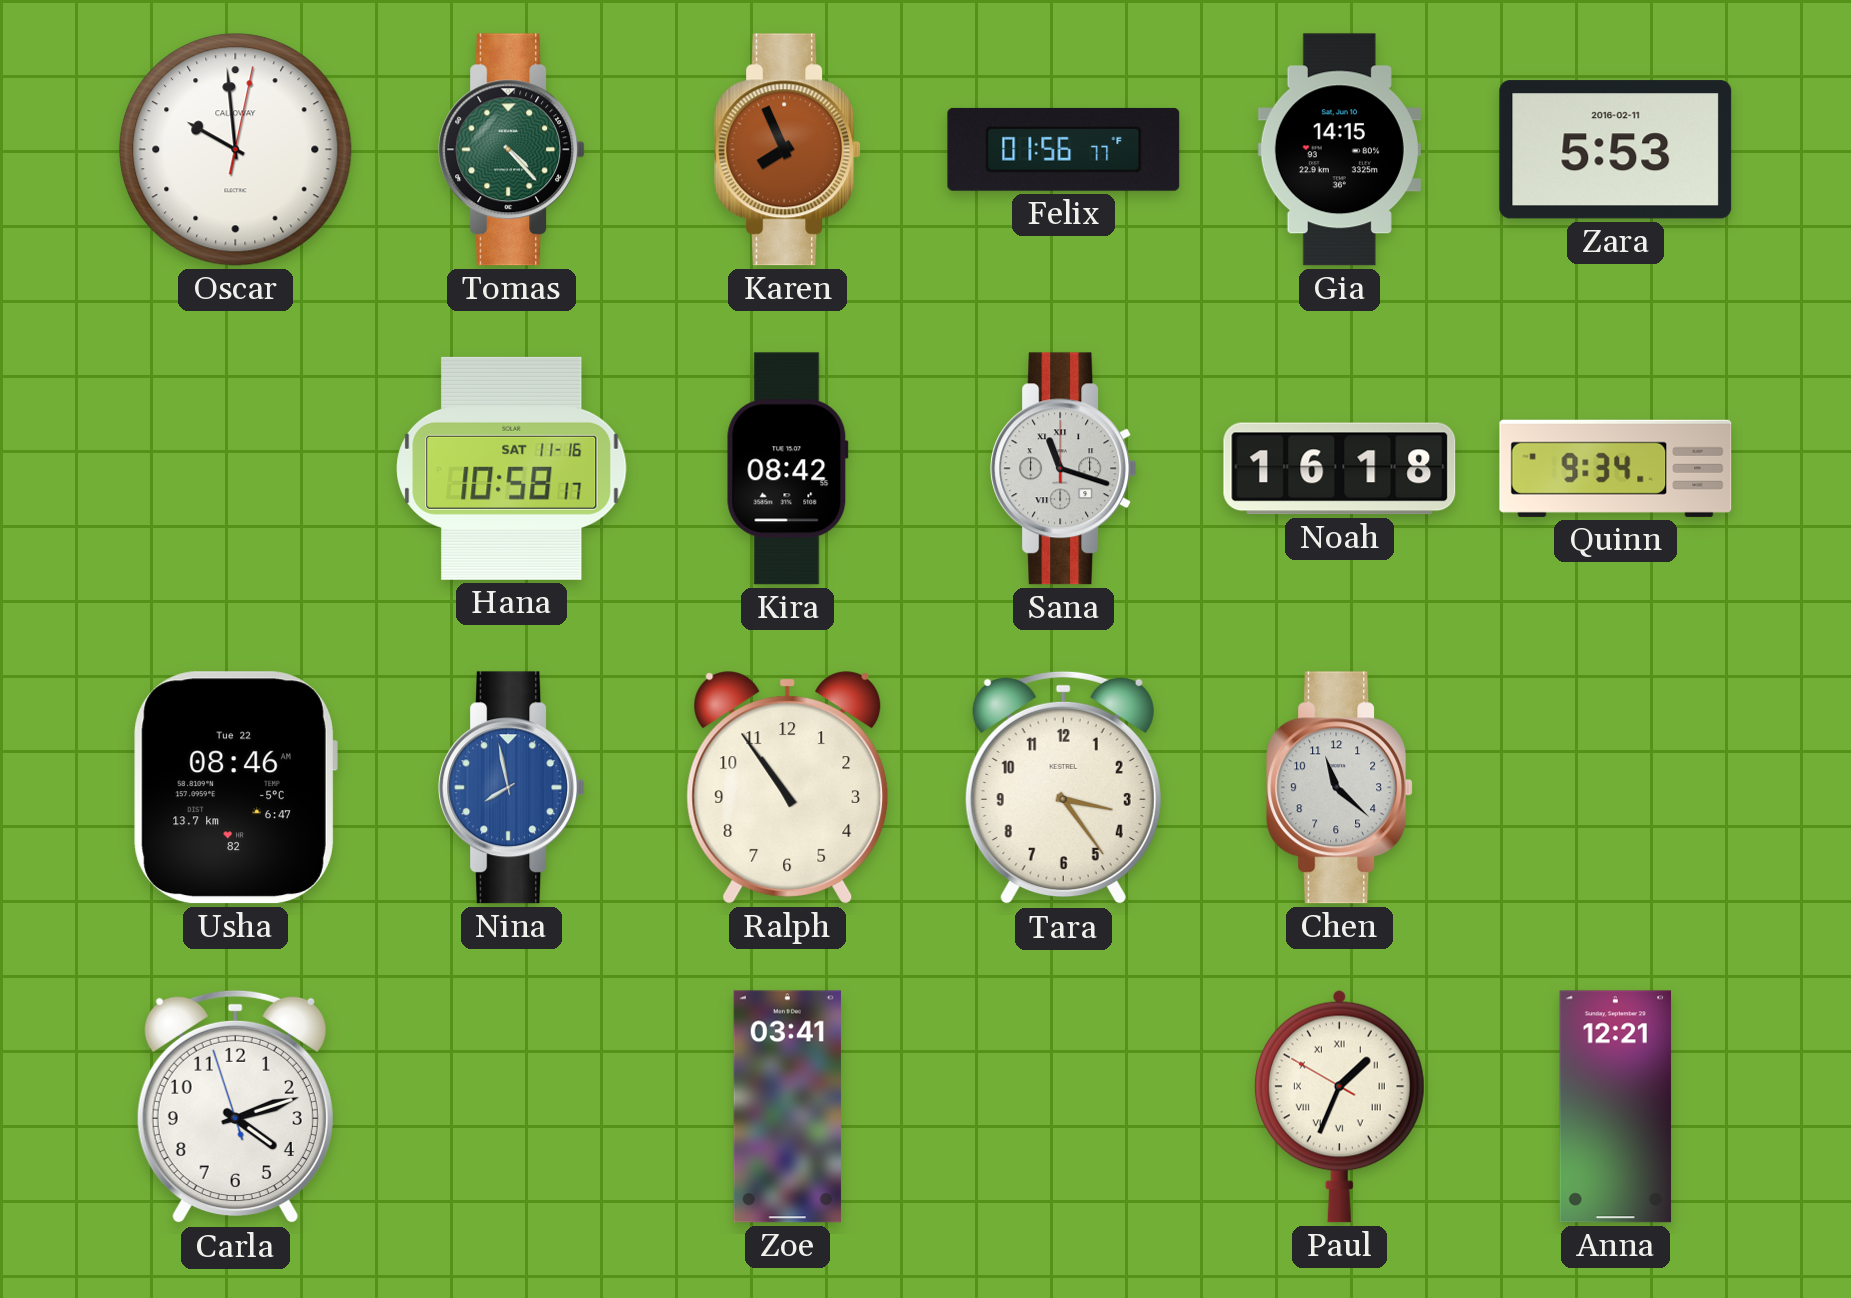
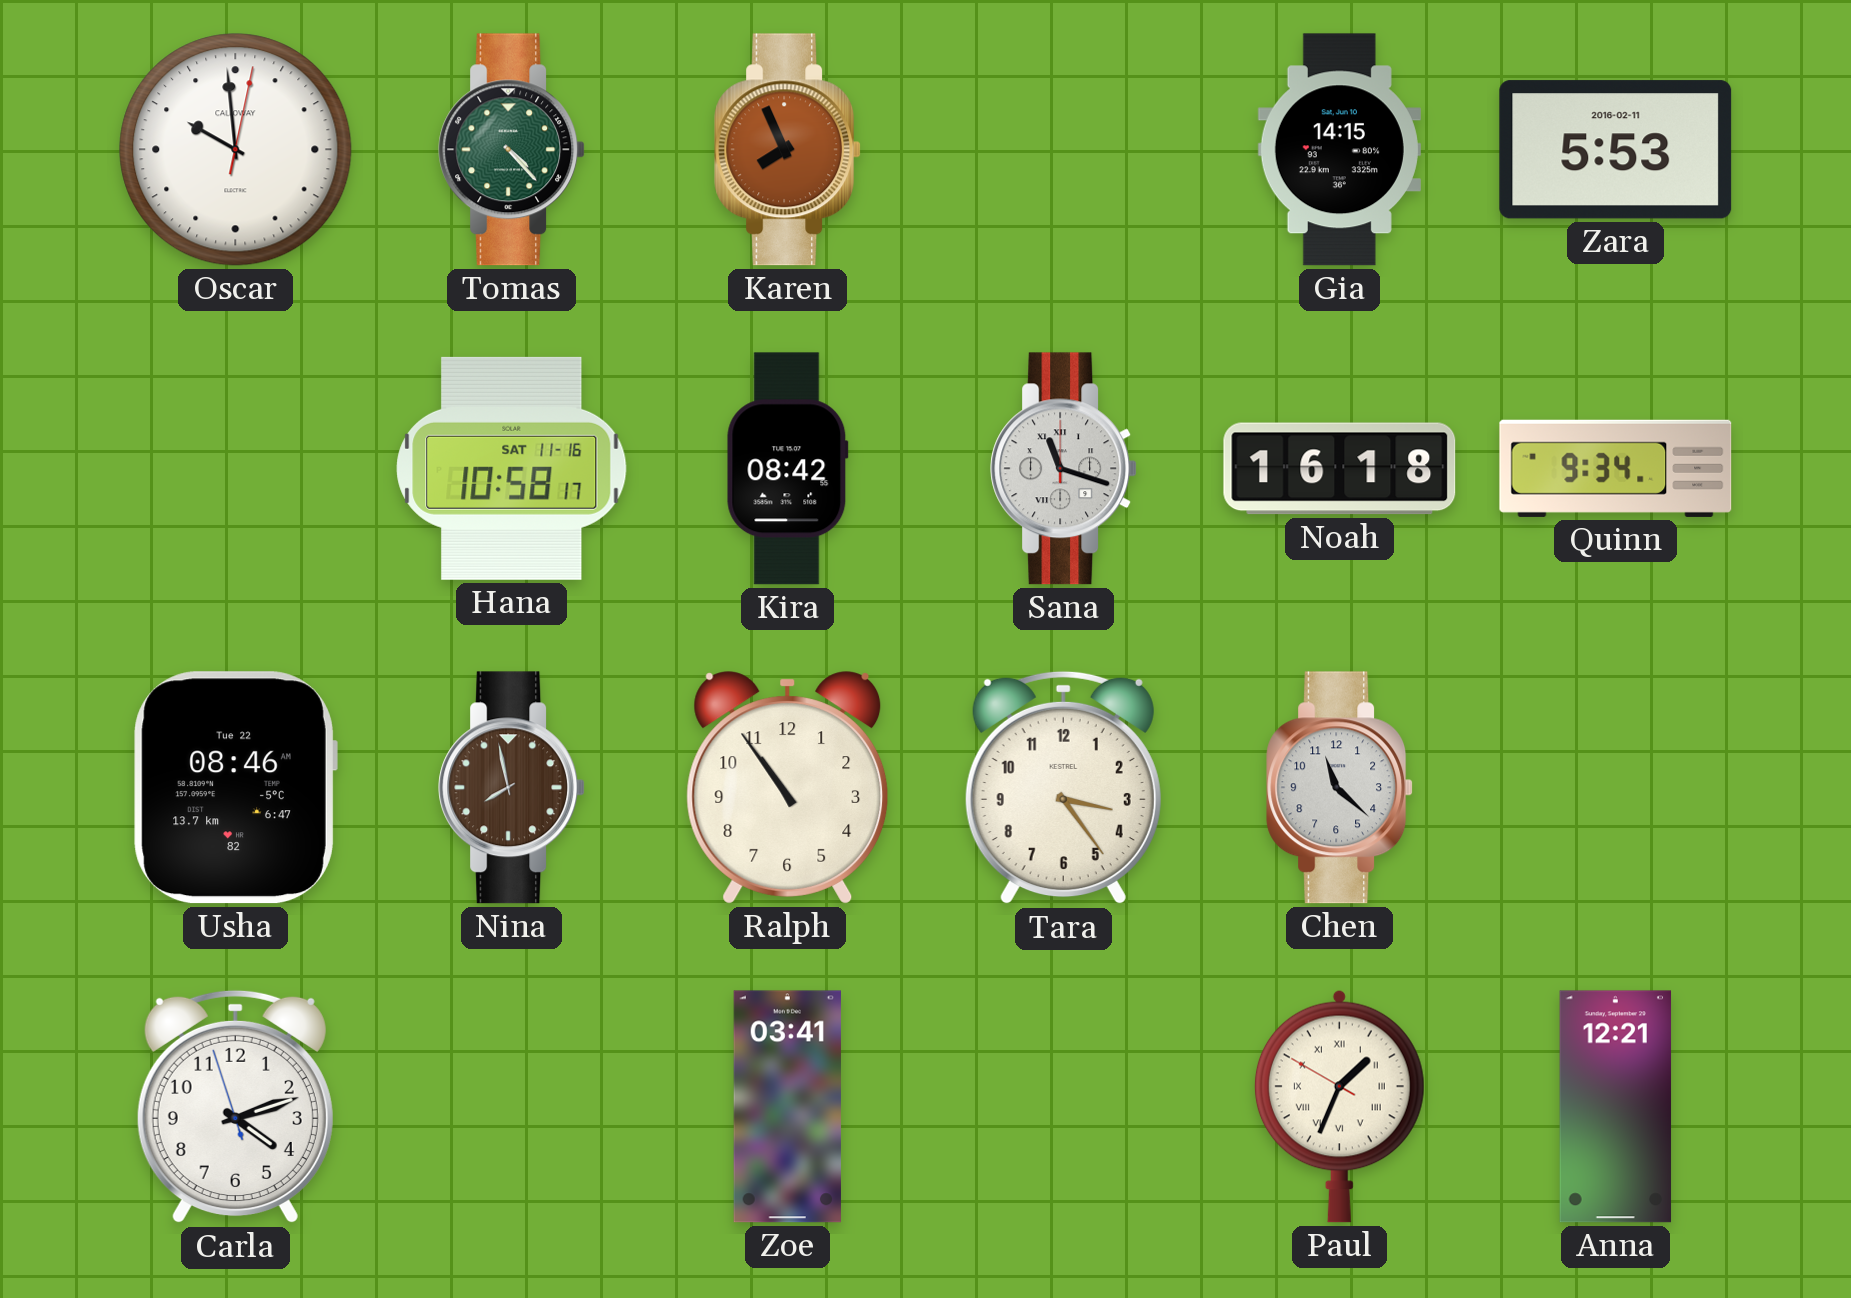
Felix: 01:56 -> none
Nina dial: blue -> brown
